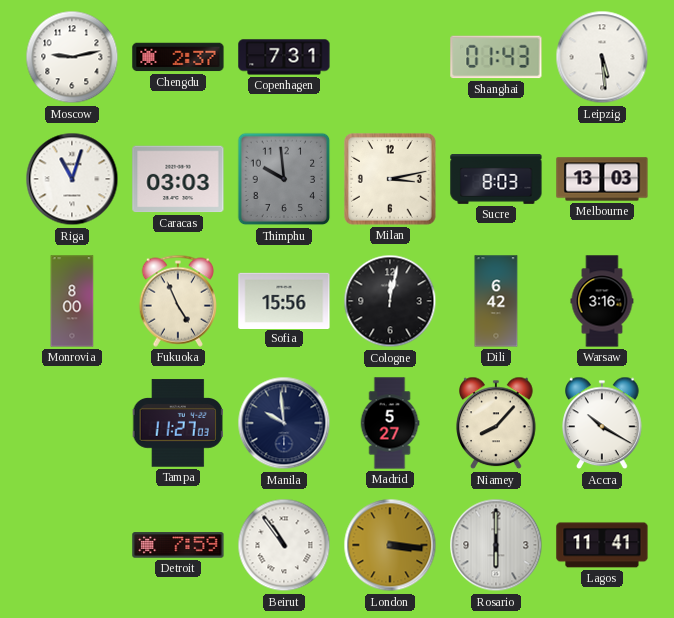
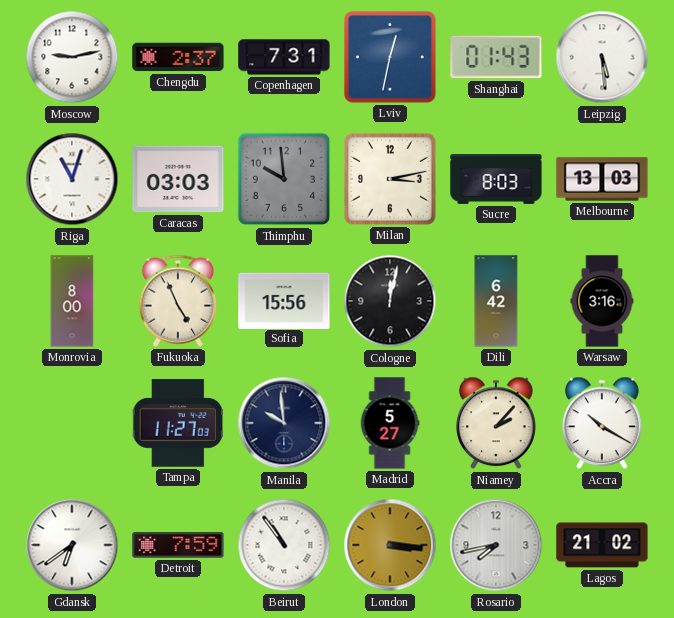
Lviv: none -> 12:32
Niamey: 8:07 -> 2:07
Gdansk: none -> 6:39
Rosario: 6:00 -> 7:43
Lagos: 11:41 -> 21:02
